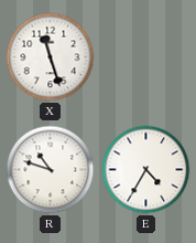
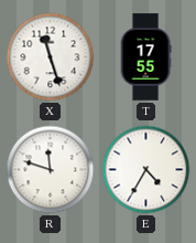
T: none -> 17:55
R: 10:48 -> 11:48
